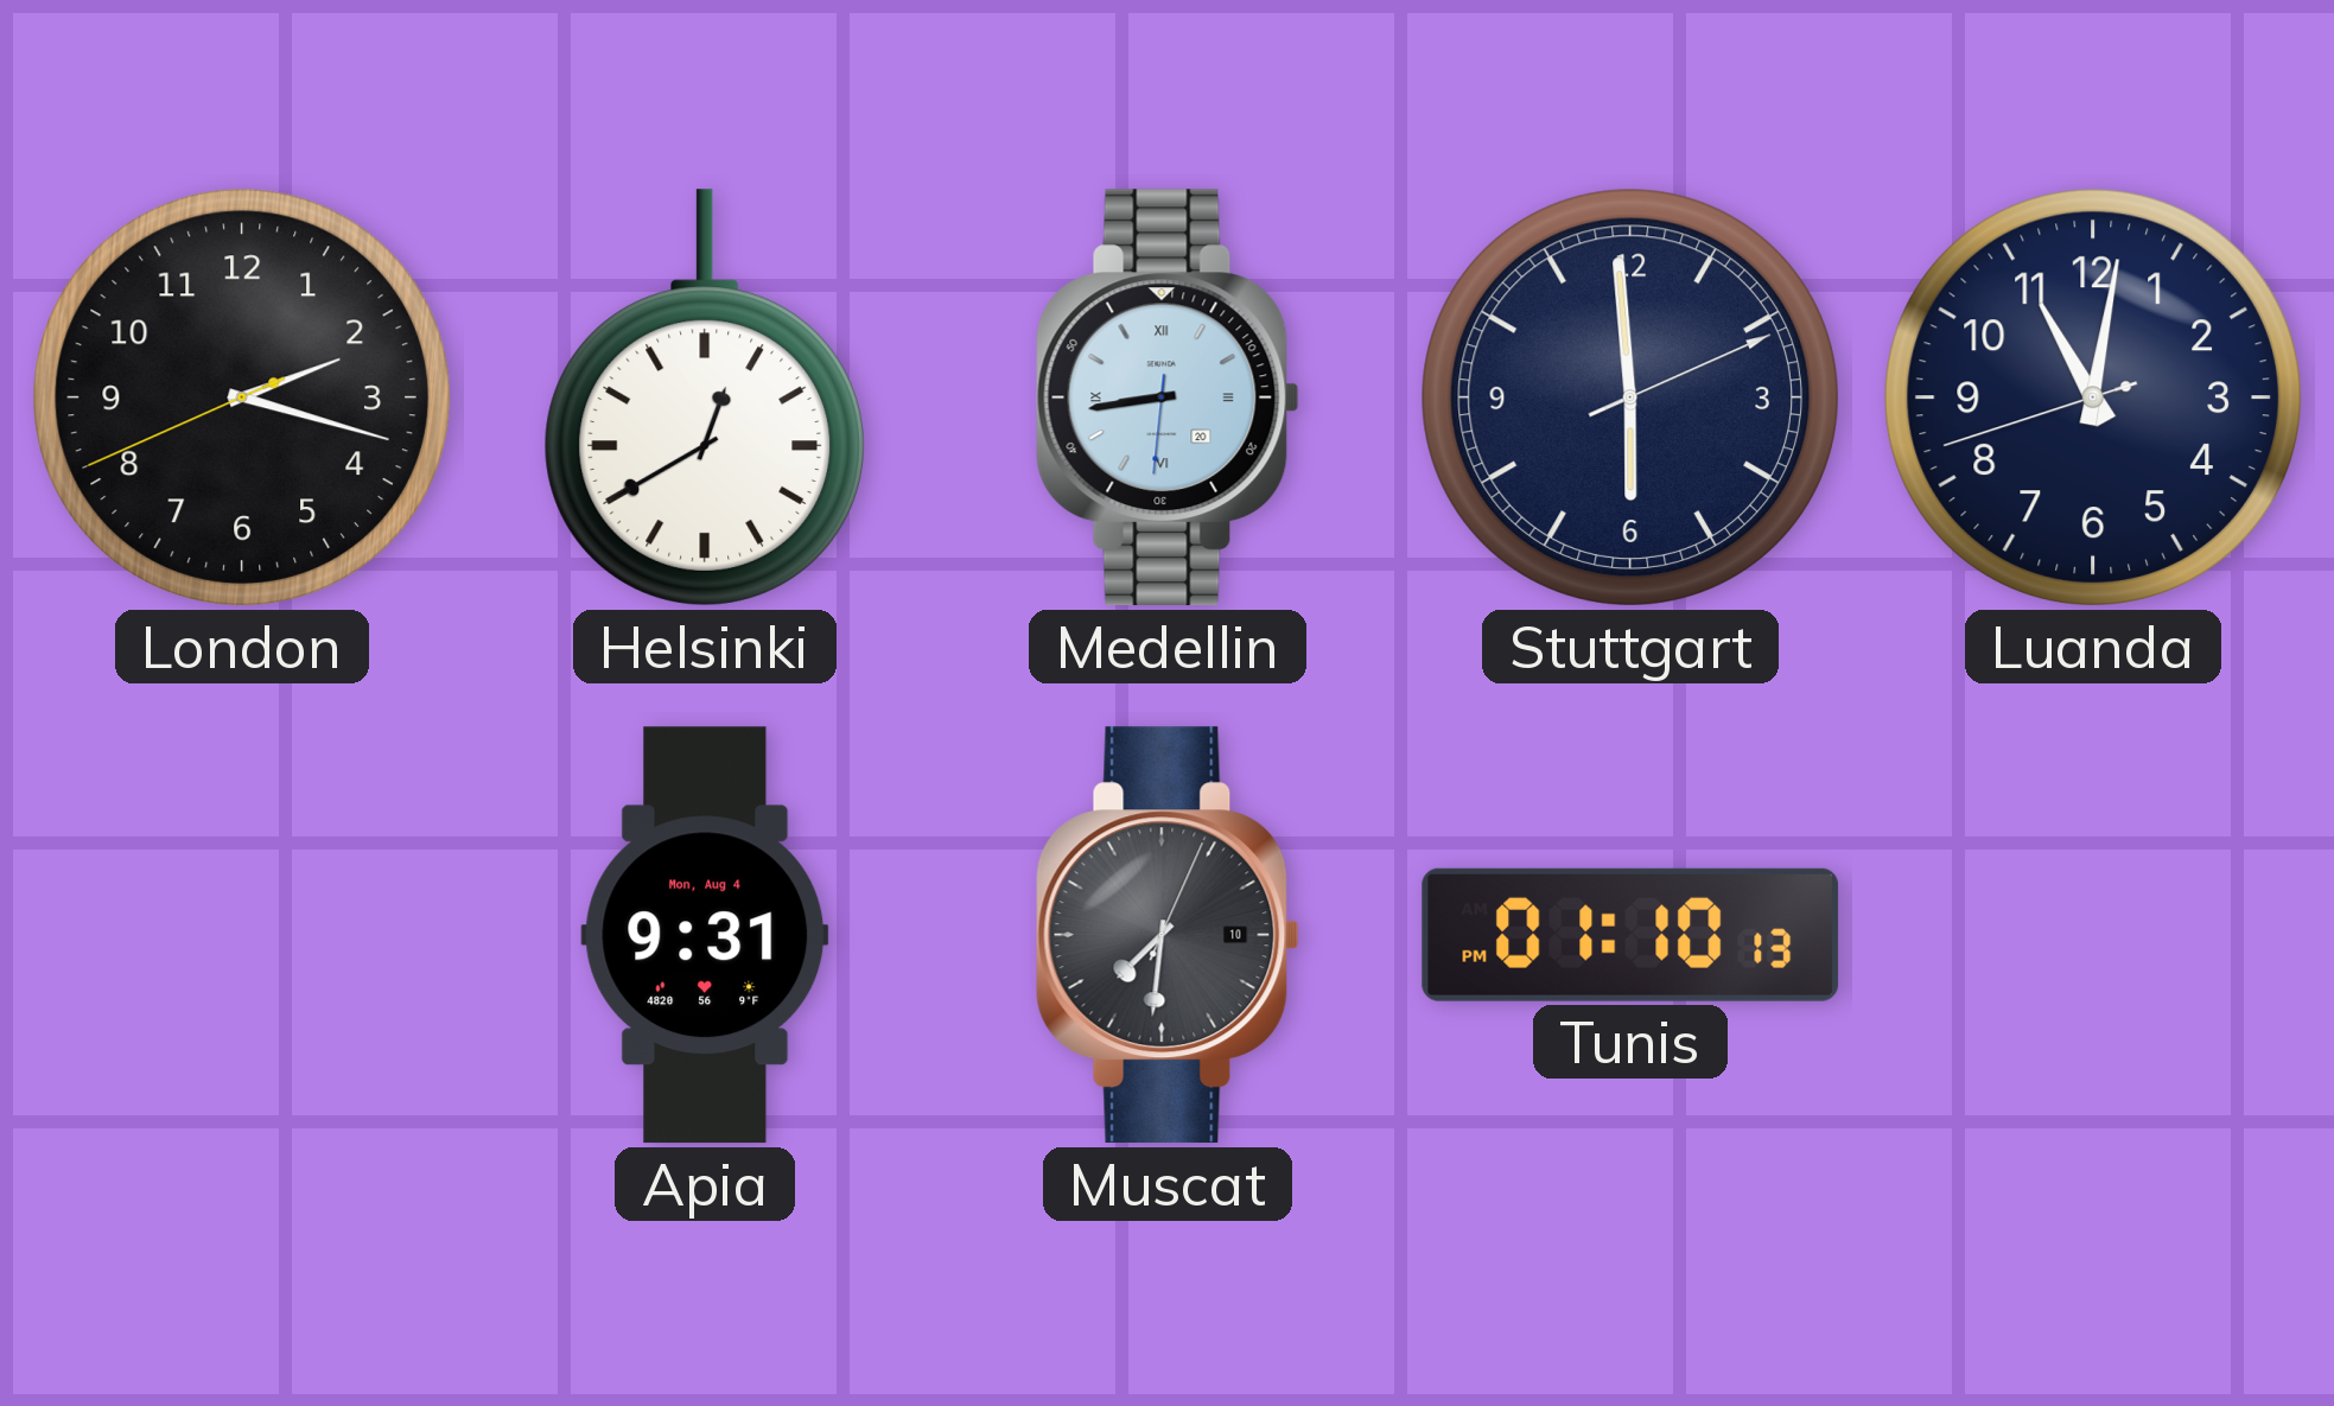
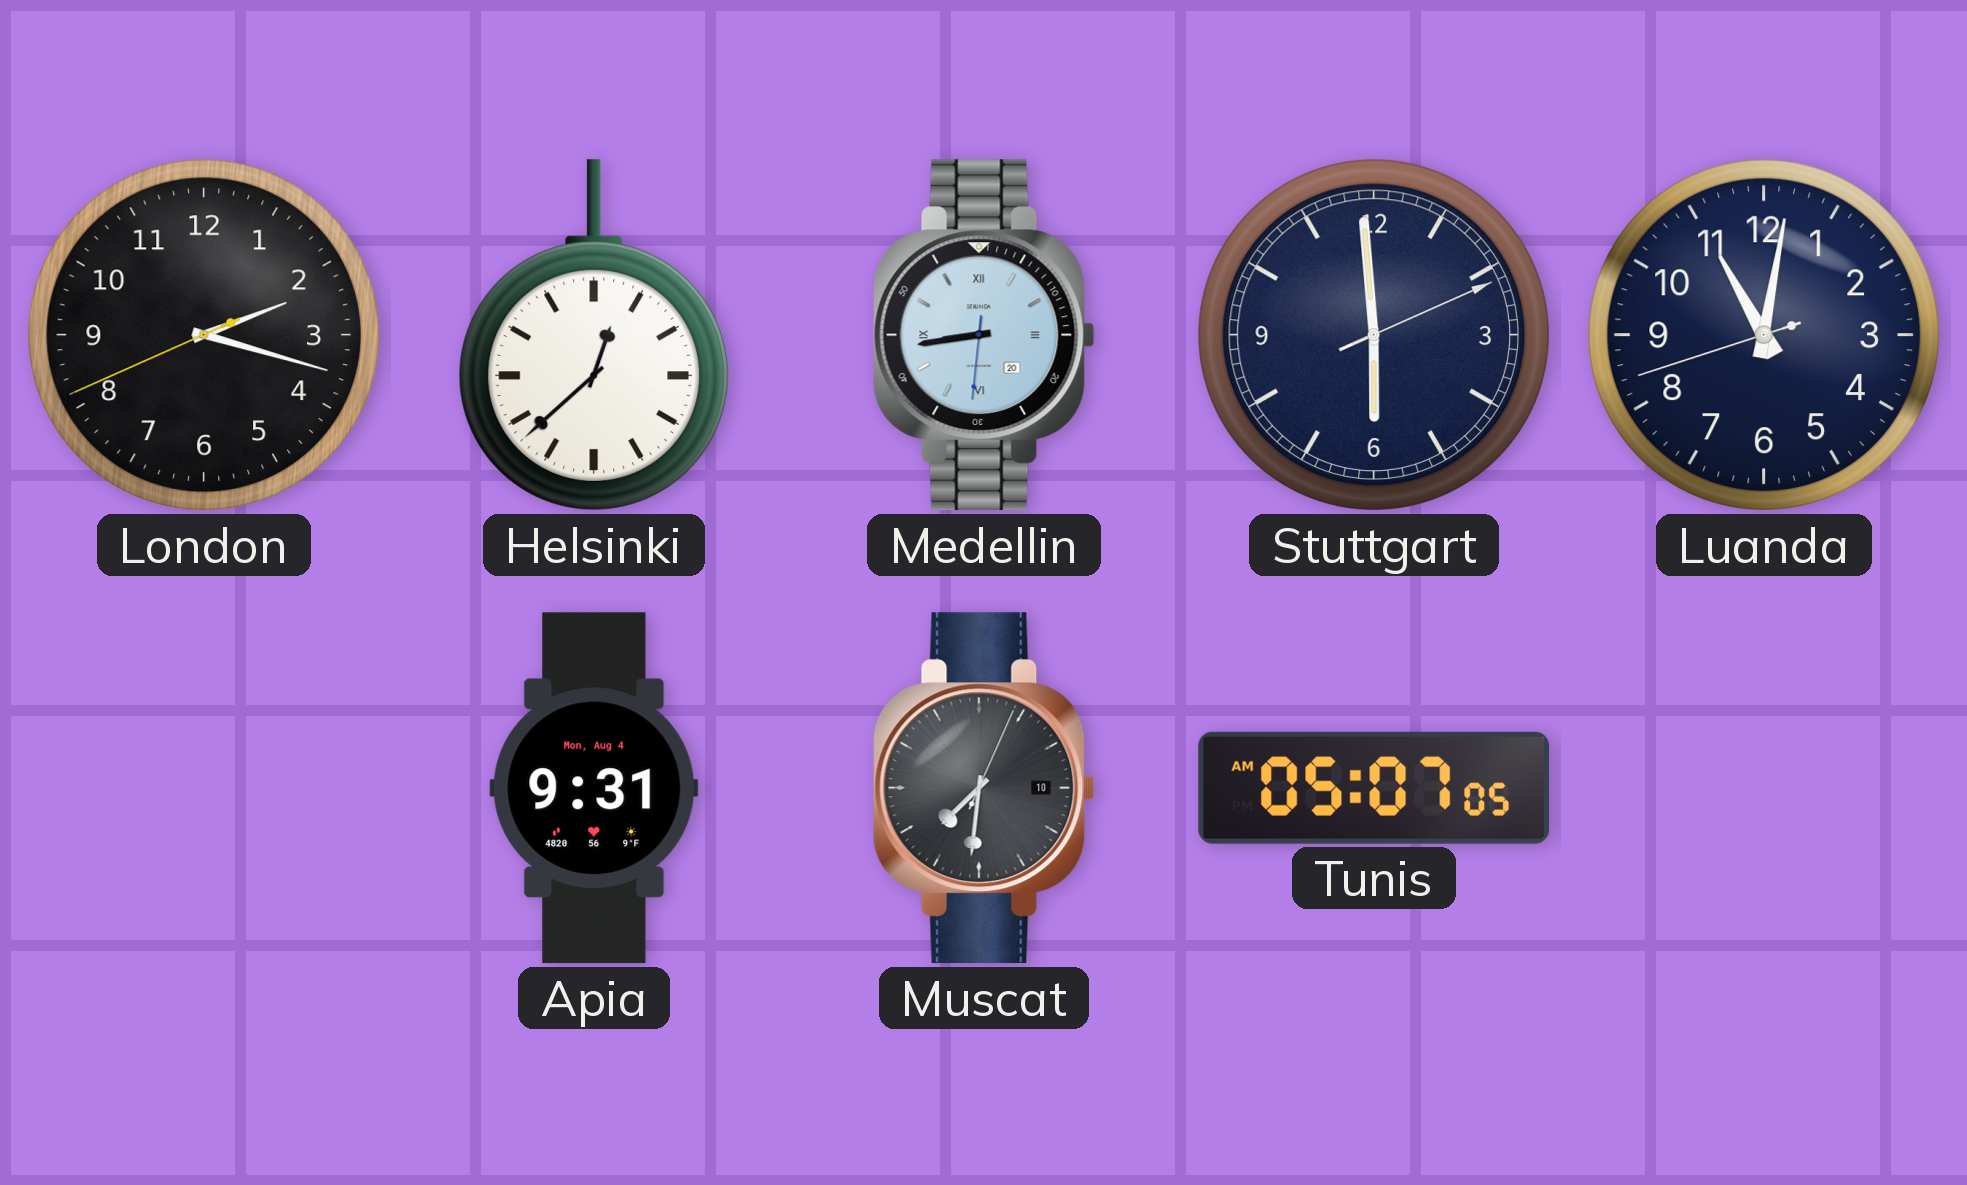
Helsinki: 12:40 -> 12:38
Tunis: 01:10 -> 05:07
